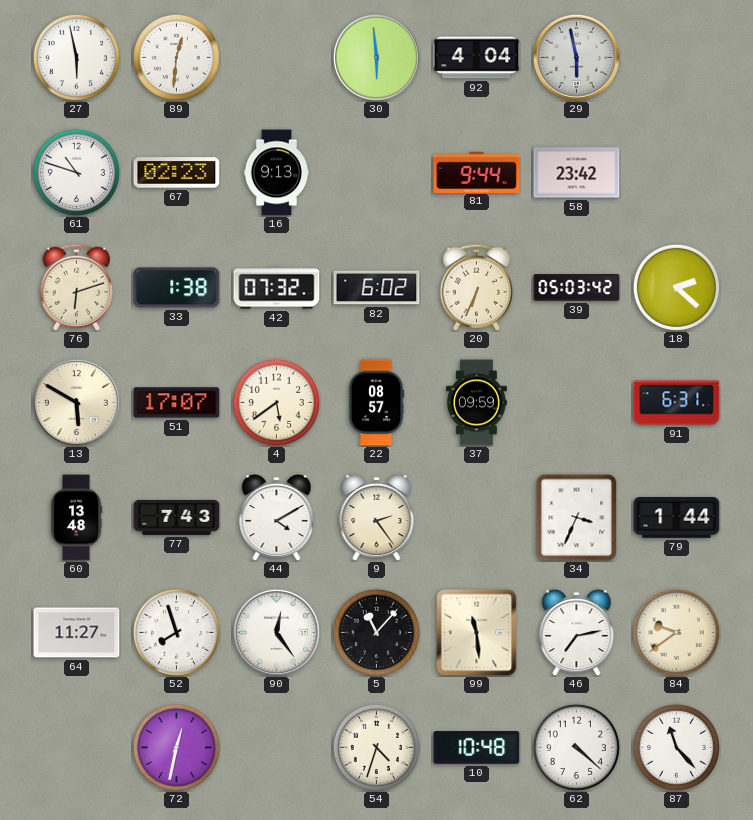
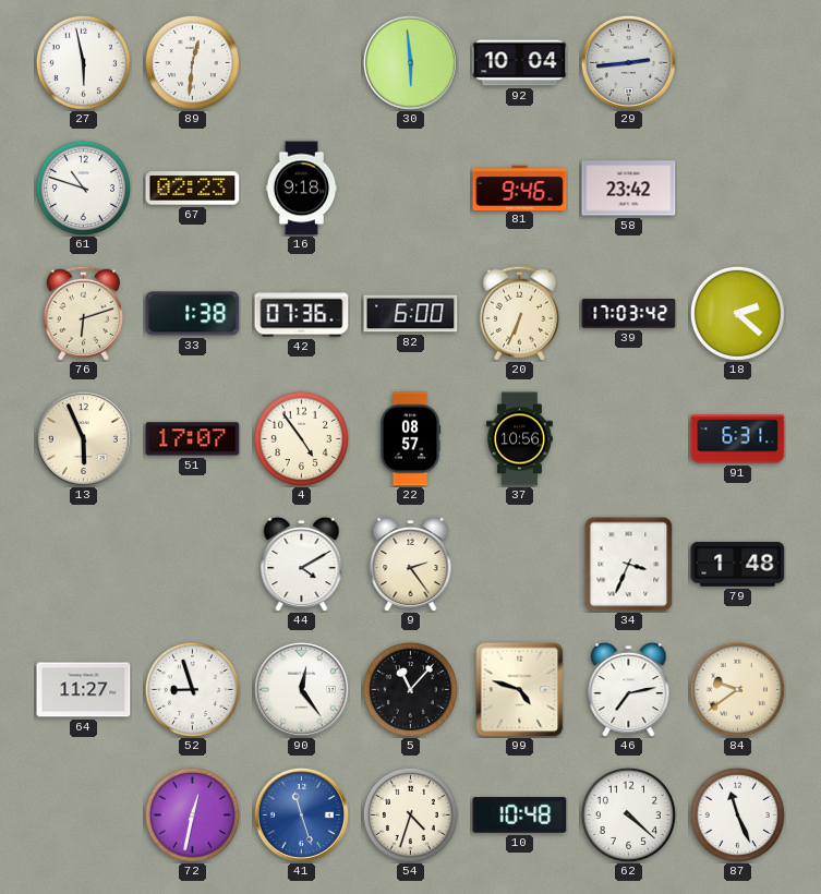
92: 4:04 -> 10:04
29: 5:58 -> 2:44
16: 9:13 -> 9:18
81: 9:44 -> 9:46
42: 07:32 -> 07:36
82: 6:02 -> 6:00
39: 05:03 -> 17:03
13: 5:50 -> 5:56
4: 5:39 -> 4:54
37: 09:59 -> 10:56
60: 13:48 -> none
77: 7:43 -> none
79: 1:44 -> 1:48
52: 7:57 -> 8:57
99: 11:29 -> 4:48
41: none -> 11:27
87: 11:23 -> 11:26
